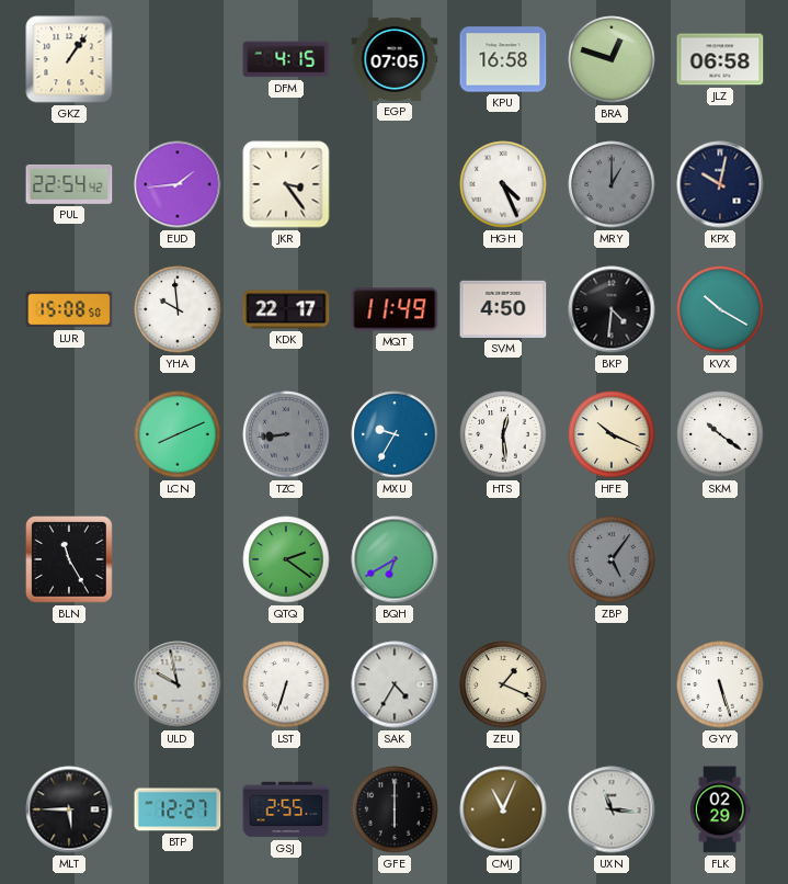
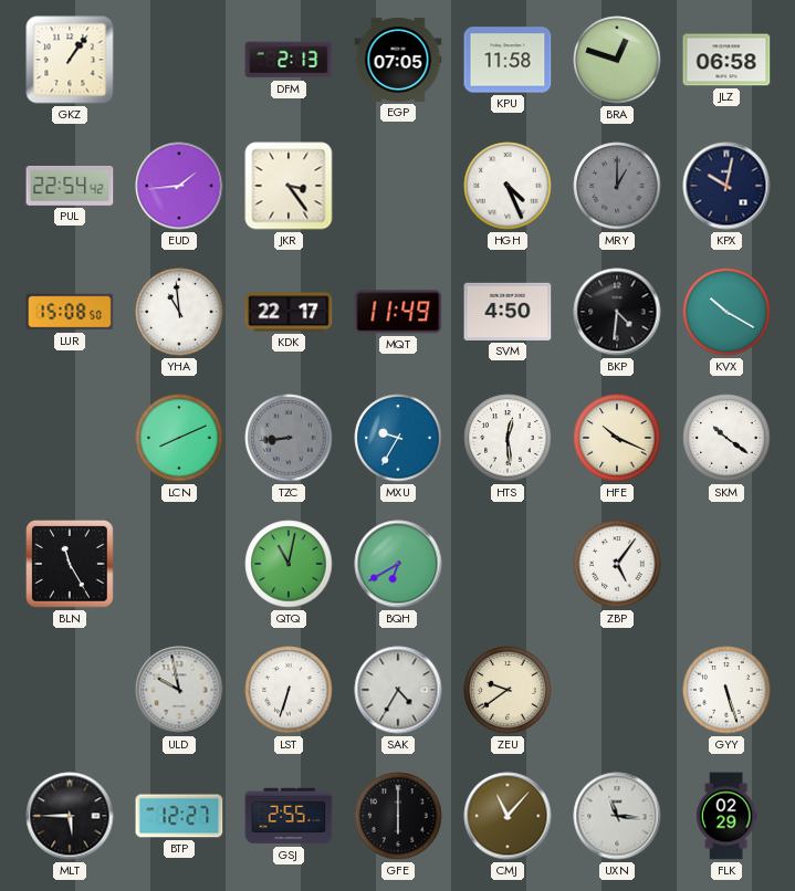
DFM: 4:15 -> 2:13
KPU: 16:58 -> 11:58
YHA: 9:59 -> 10:59
QTQ: 2:21 -> 11:02
ZBP dial: grey -> white
ZEU: 1:19 -> 9:39
CMJ: 11:04 -> 11:07
